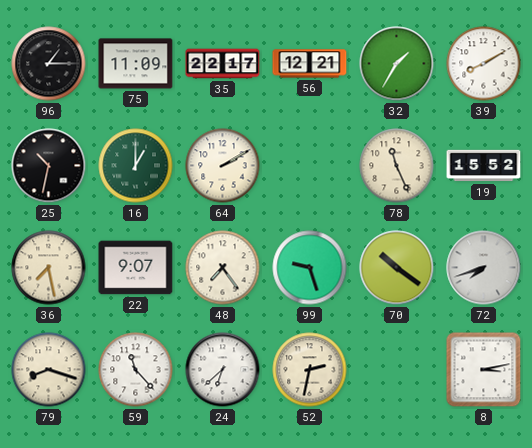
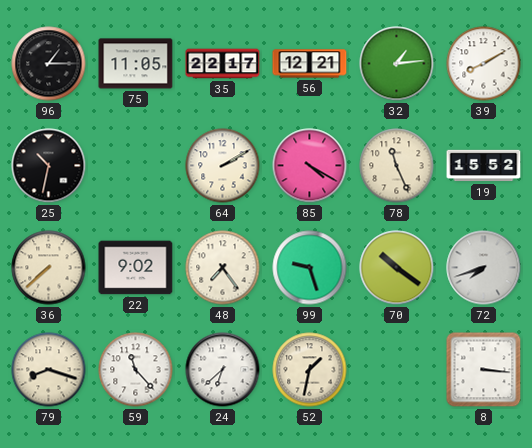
75: 11:09 -> 11:05
32: 1:35 -> 1:14
16: 1:00 -> none
85: none -> 4:20
36: 7:28 -> 7:38
22: 9:07 -> 9:02
52: 2:32 -> 1:32
8: 3:13 -> 3:16
